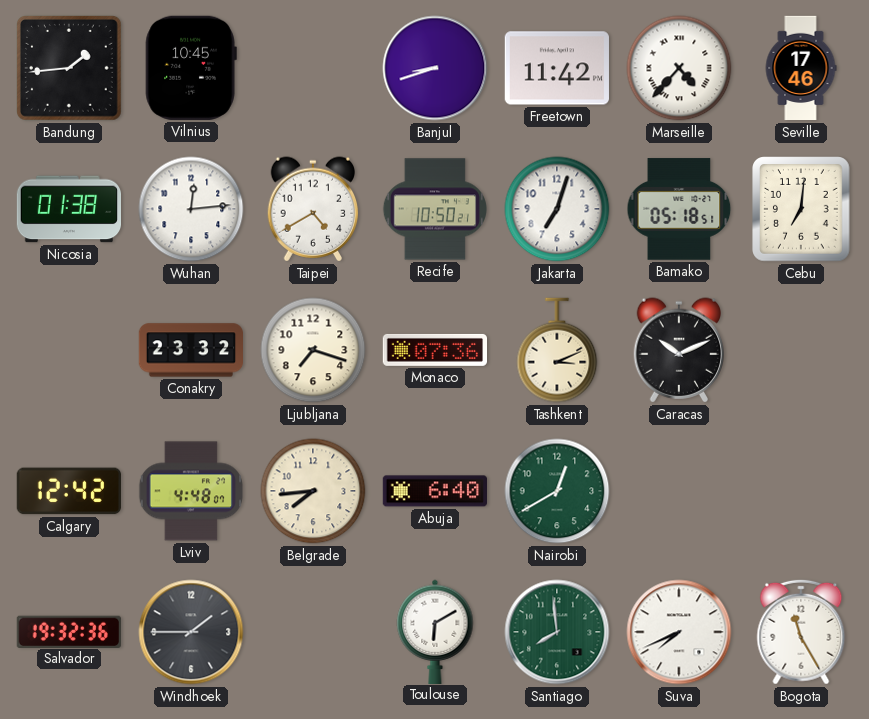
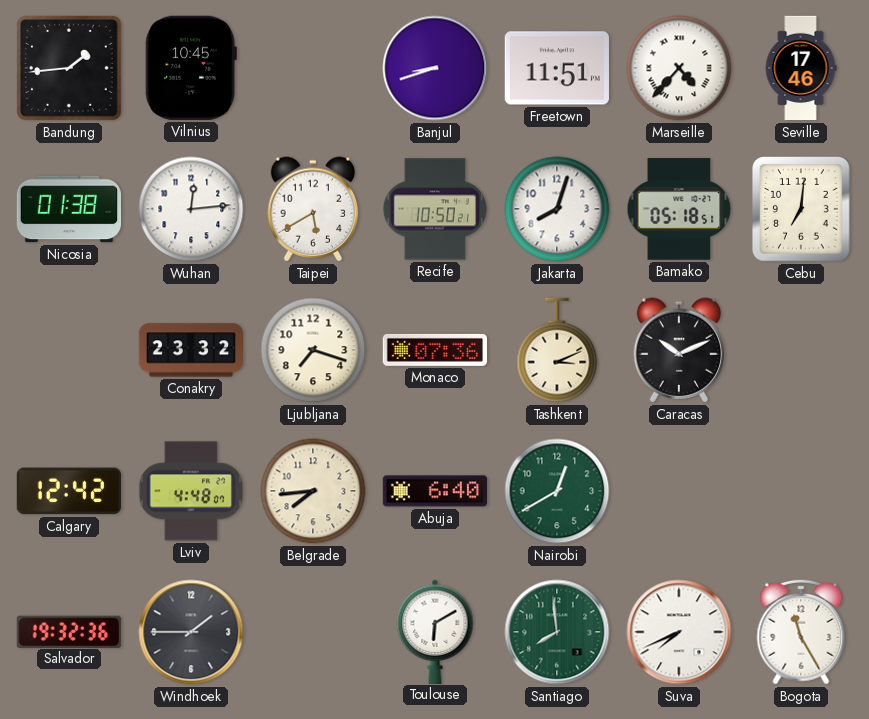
Freetown: 11:42 -> 11:51
Taipei: 4:40 -> 5:40
Jakarta: 7:03 -> 8:03
